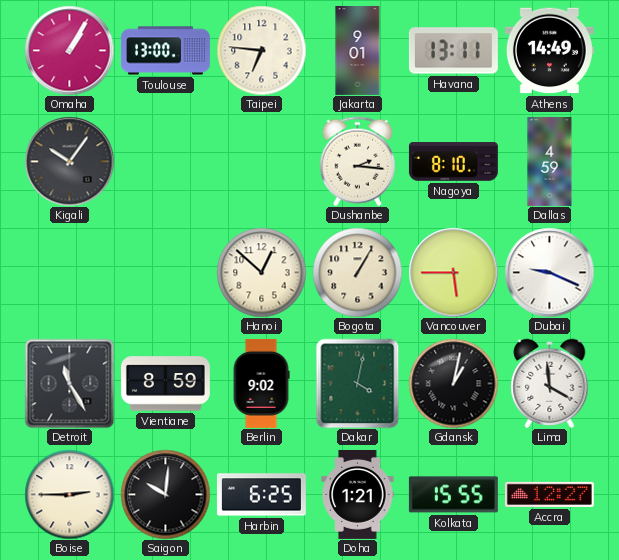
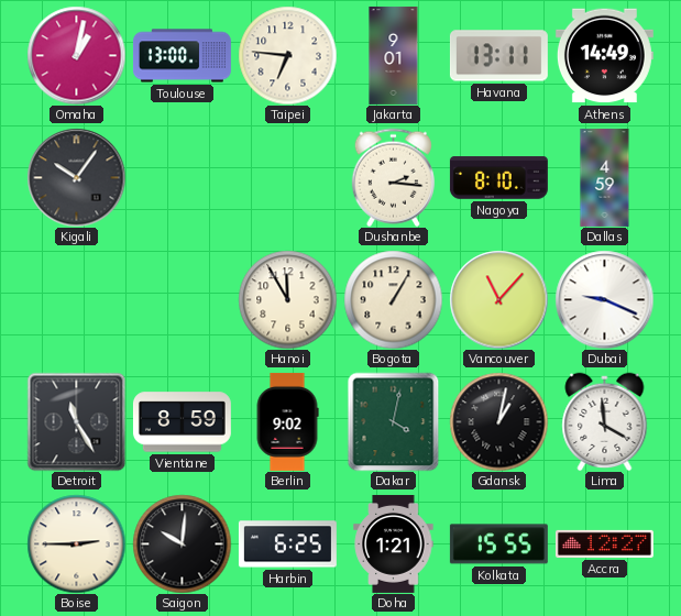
Omaha: 1:05 -> 1:02
Hanoi: 12:52 -> 11:55
Vancouver: 5:45 -> 11:07
